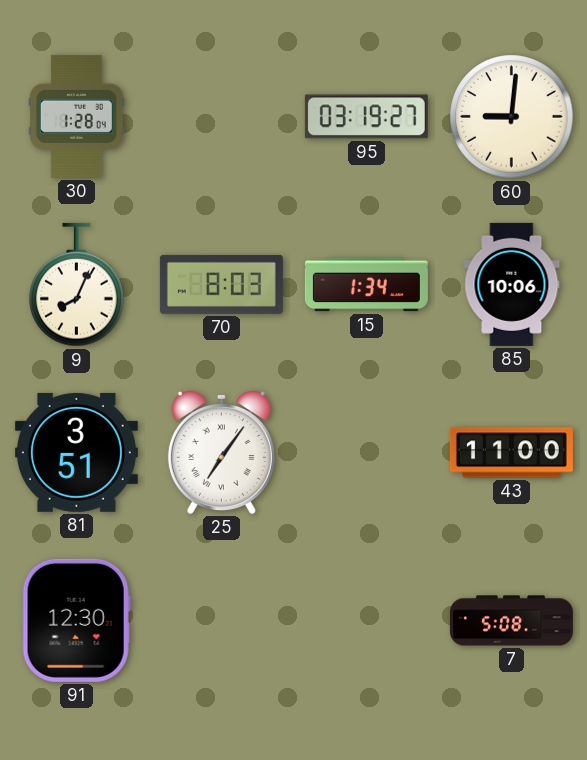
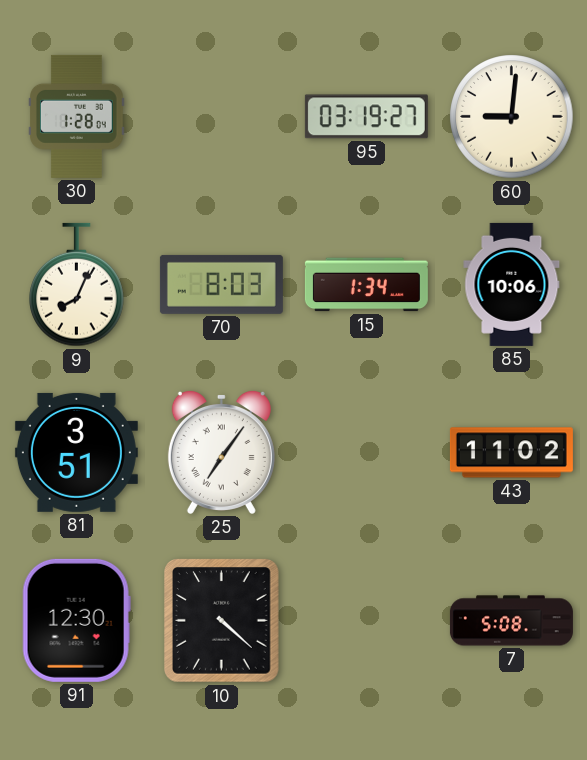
43: 11:00 -> 11:02
10: none -> 4:22
